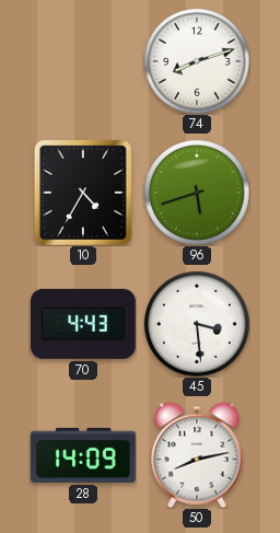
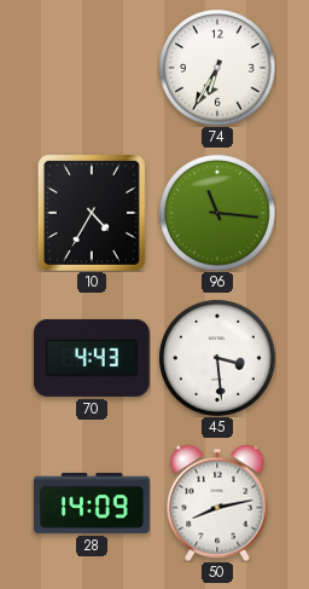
74: 8:12 -> 6:35
96: 5:42 -> 11:16
